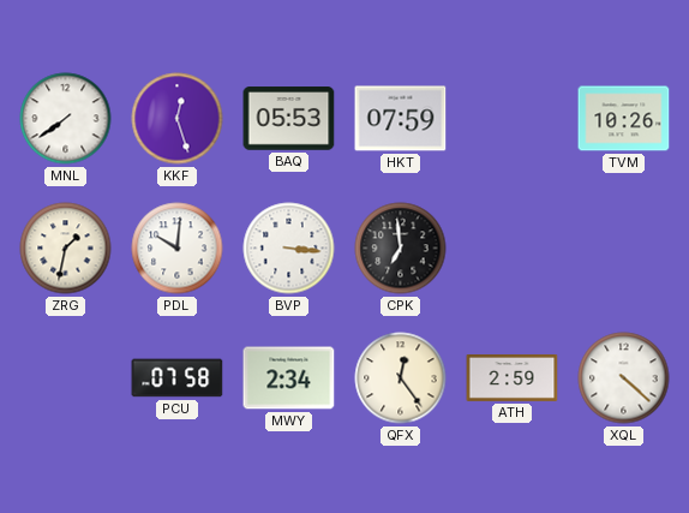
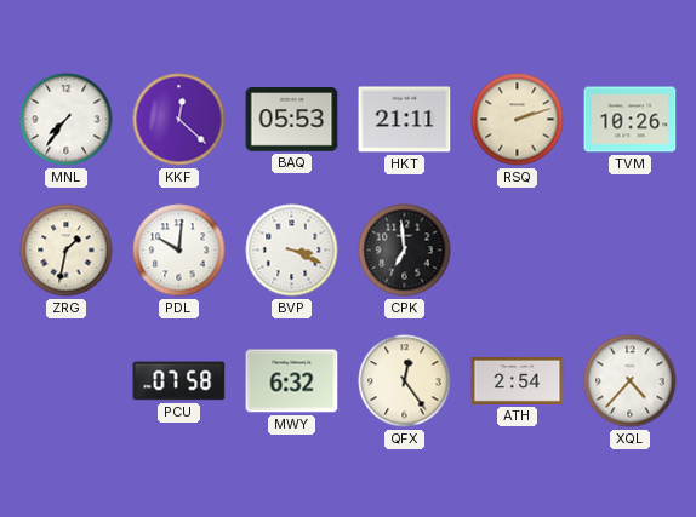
MNL: 7:39 -> 7:36
KKF: 12:27 -> 12:22
HKT: 07:59 -> 21:11
RSQ: none -> 2:12
BVP: 3:16 -> 3:19
MWY: 2:34 -> 6:32
ATH: 2:59 -> 2:54
XQL: 4:22 -> 4:37
